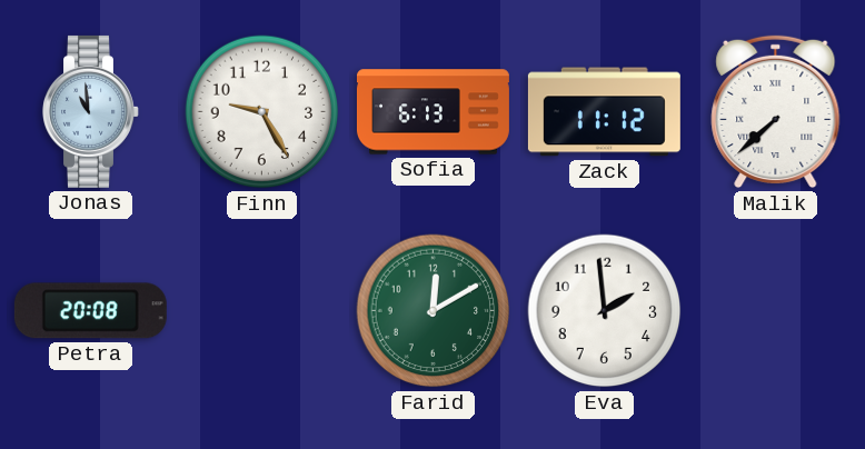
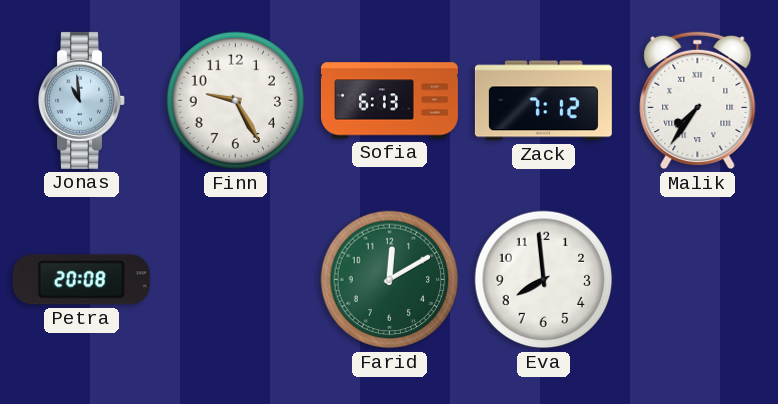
Zack: 11:12 -> 7:12
Malik: 7:38 -> 7:36
Eva: 1:59 -> 7:59
